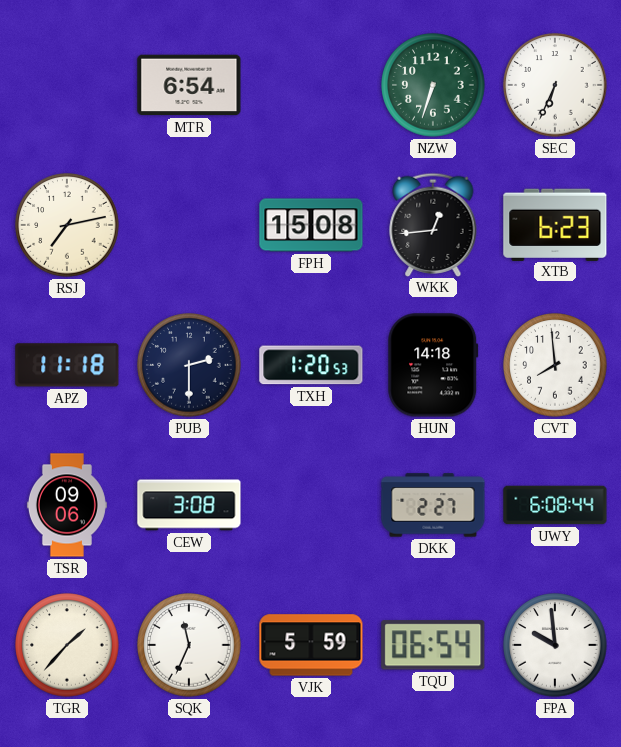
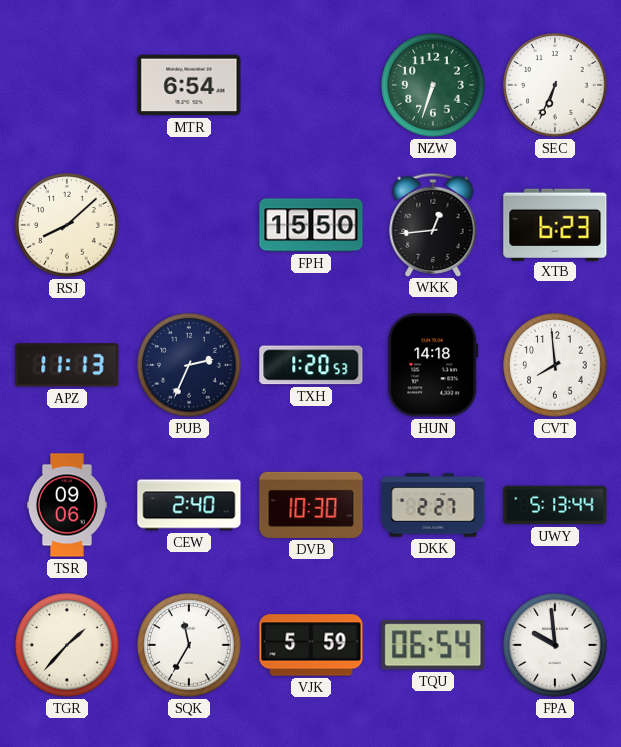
RSJ: 7:13 -> 8:08
FPH: 15:08 -> 15:50
APZ: 11:18 -> 11:13
PUB: 2:30 -> 2:34
CEW: 3:08 -> 2:40
DVB: none -> 10:30
UWY: 6:08 -> 5:13
SQK: 11:34 -> 11:35
